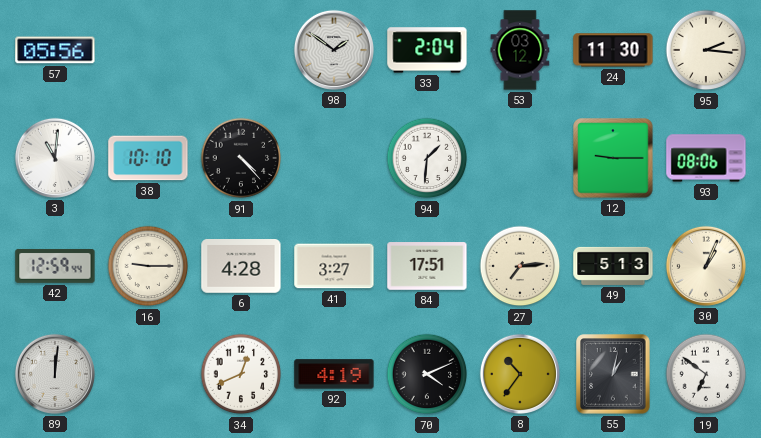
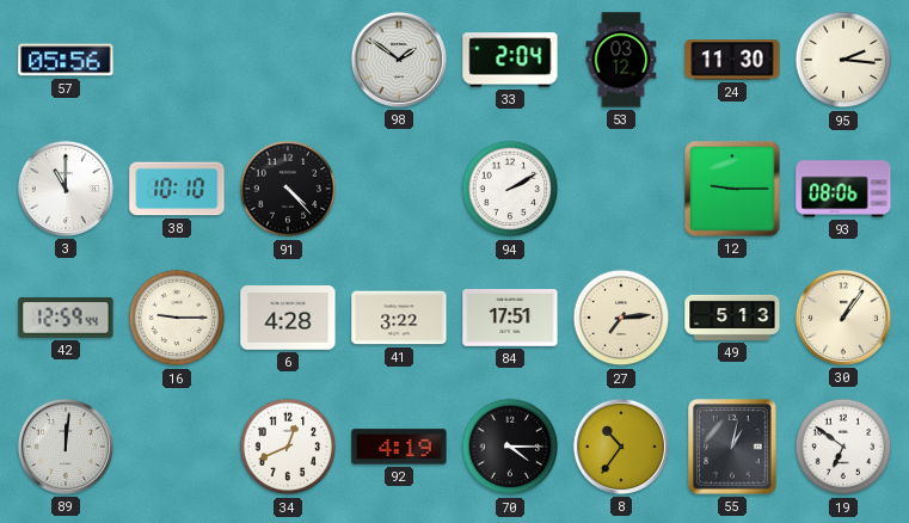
3: 11:01 -> 11:00
94: 1:31 -> 2:10
41: 3:27 -> 3:22
30: 1:04 -> 1:06
70: 4:11 -> 4:15
